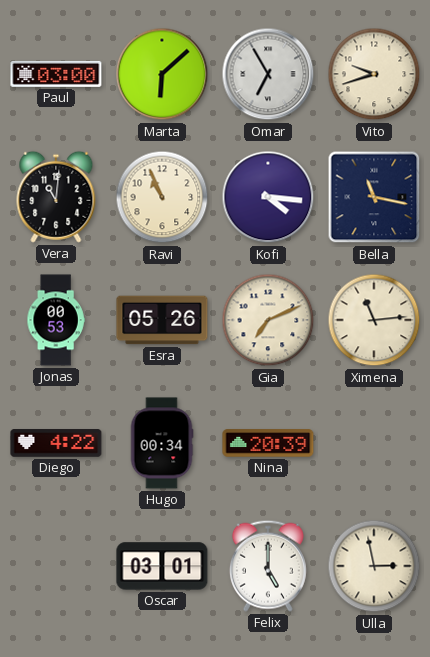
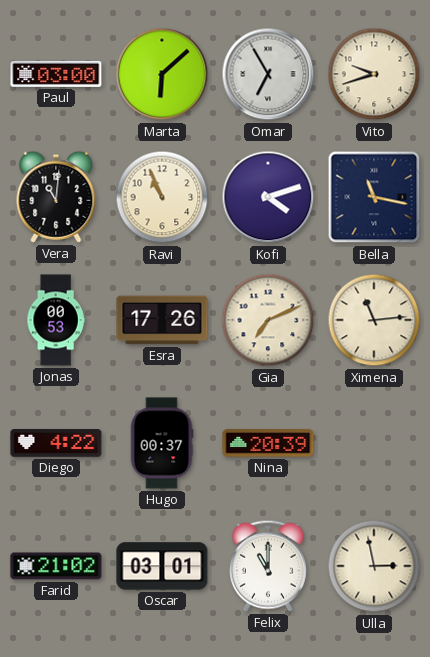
Kofi: 4:16 -> 4:12
Esra: 05:26 -> 17:26
Hugo: 00:34 -> 00:37
Farid: none -> 21:02
Felix: 5:00 -> 11:00
